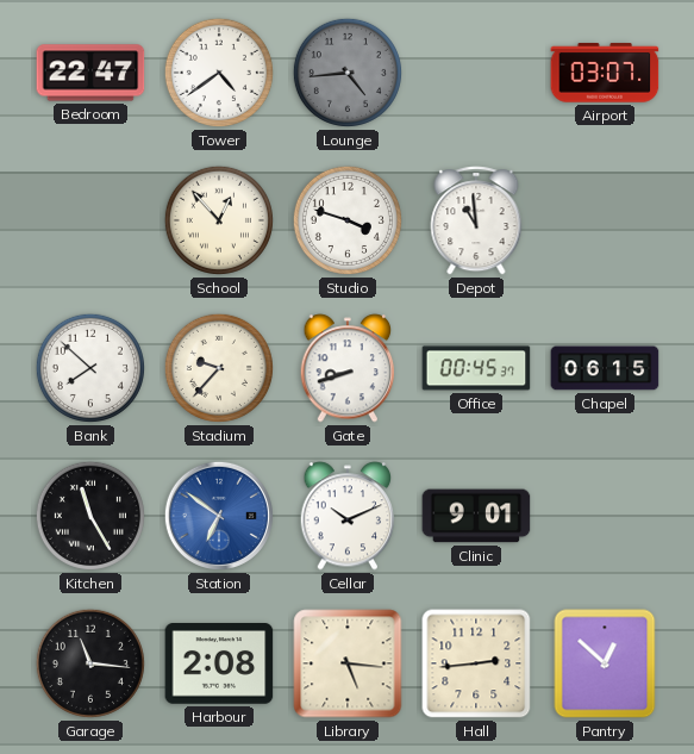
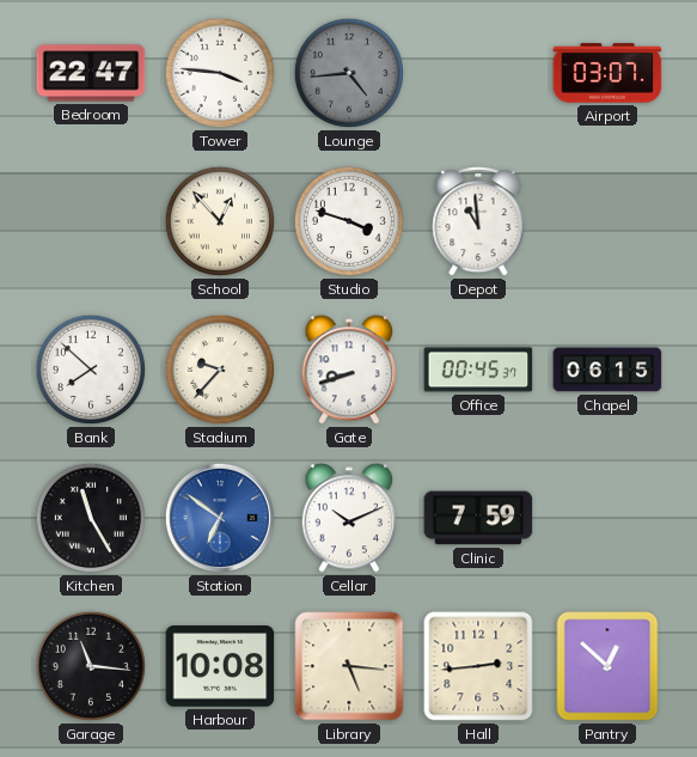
Tower: 4:39 -> 3:46
Clinic: 9:01 -> 7:59
Harbour: 2:08 -> 10:08
